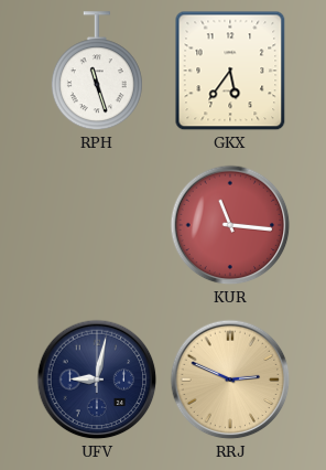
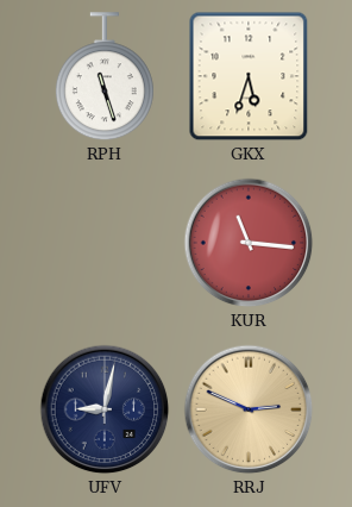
GKX: 5:36 -> 5:33
